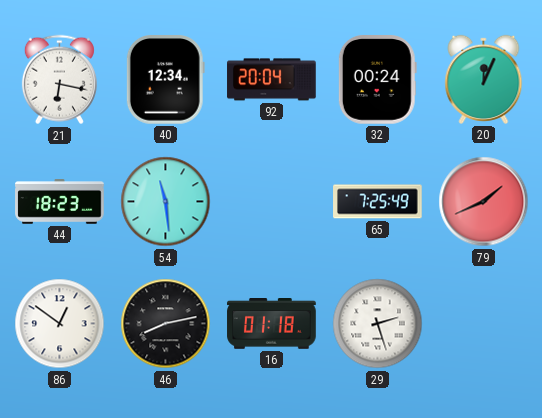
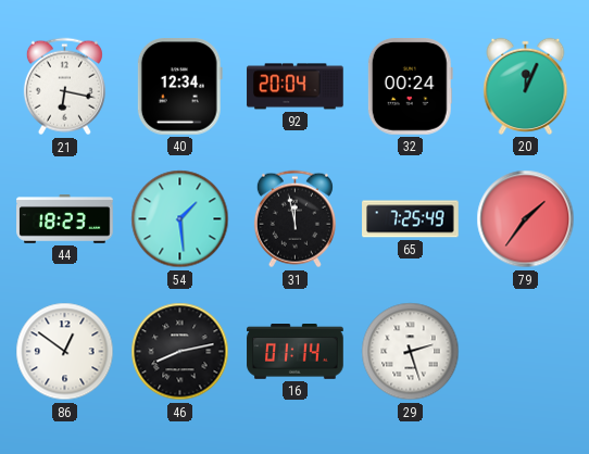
54: 11:29 -> 1:29
31: none -> 11:58
79: 1:41 -> 1:36
16: 01:18 -> 01:14
